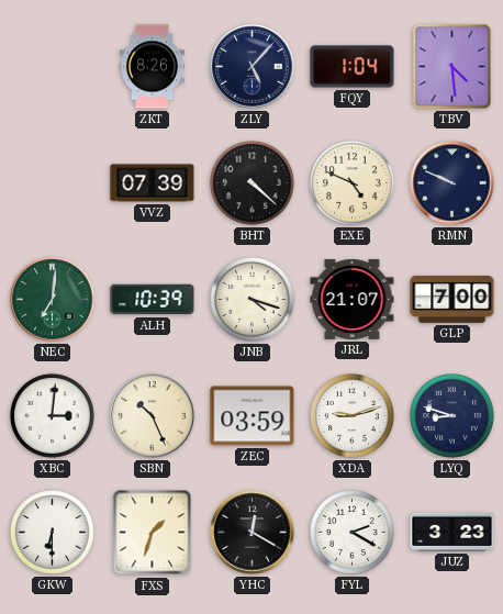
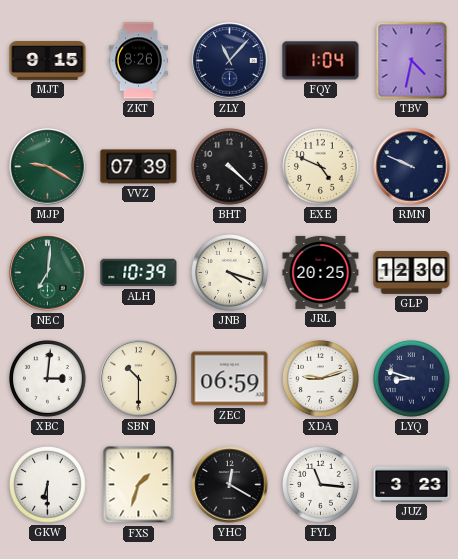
MJT: none -> 9:15
ZLY: 5:07 -> 11:07
TBV: 4:29 -> 4:32
MJP: none -> 9:20
JRL: 21:07 -> 20:25
GLP: 7:00 -> 12:30
SBN: 10:26 -> 10:30
ZEC: 03:59 -> 06:59
FYL: 2:20 -> 11:16
